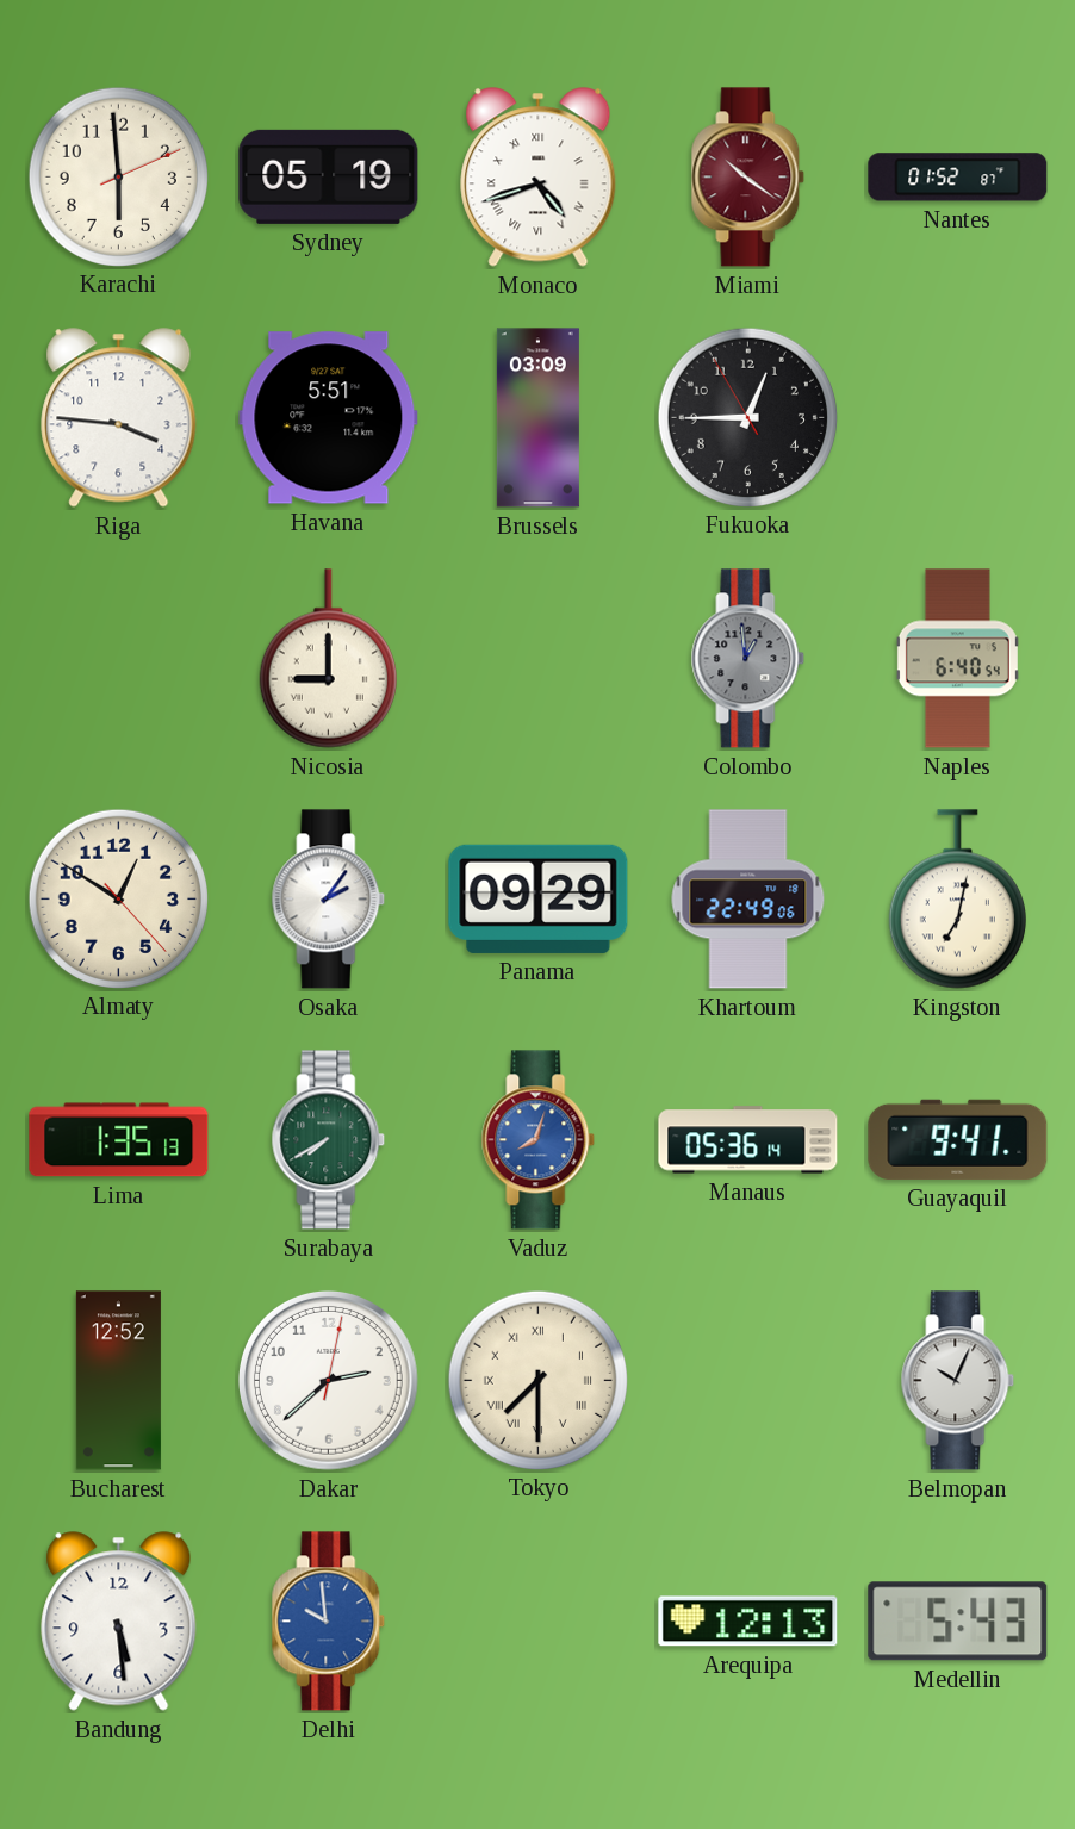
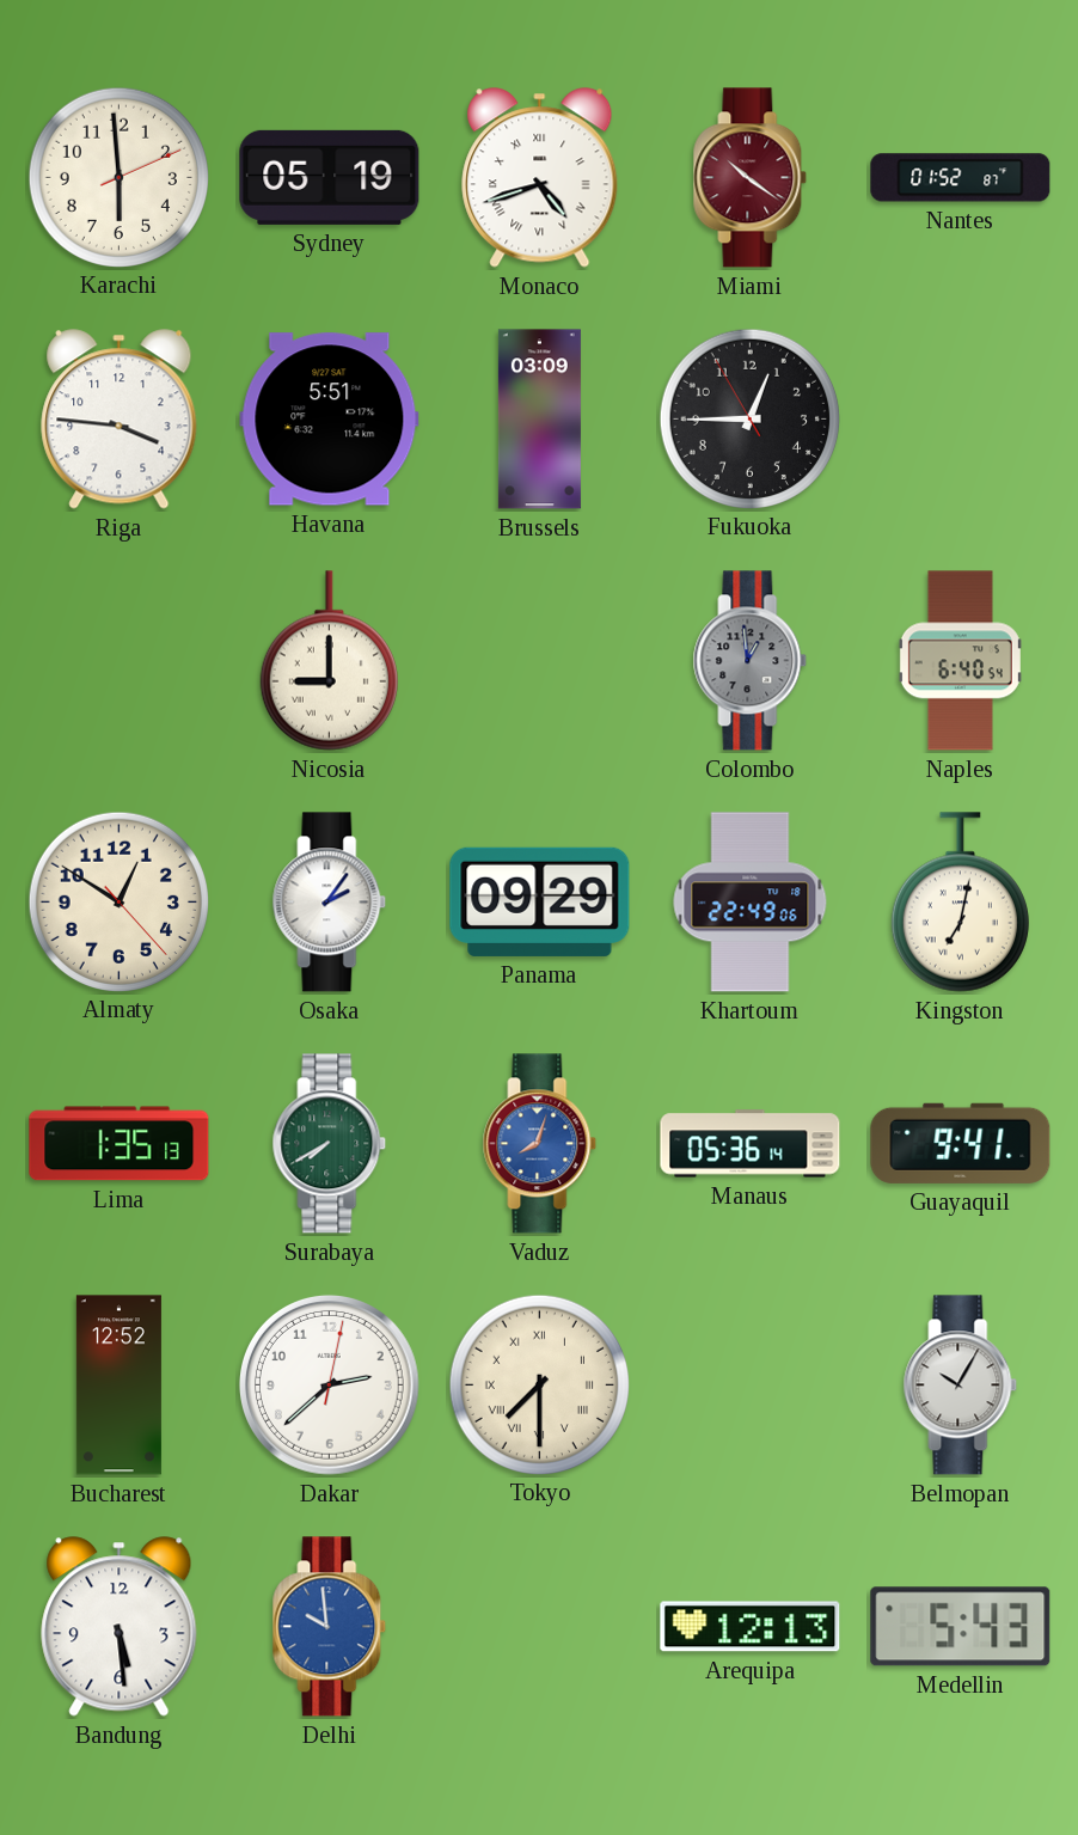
Belmopan: 10:04 -> 10:05
